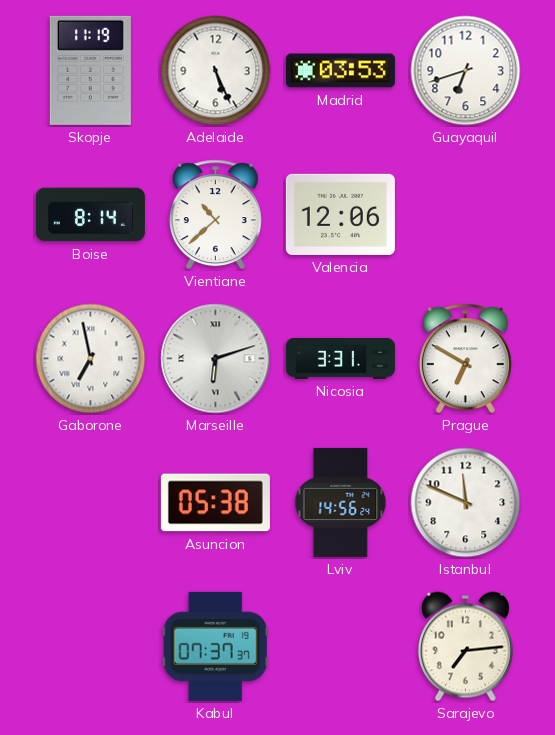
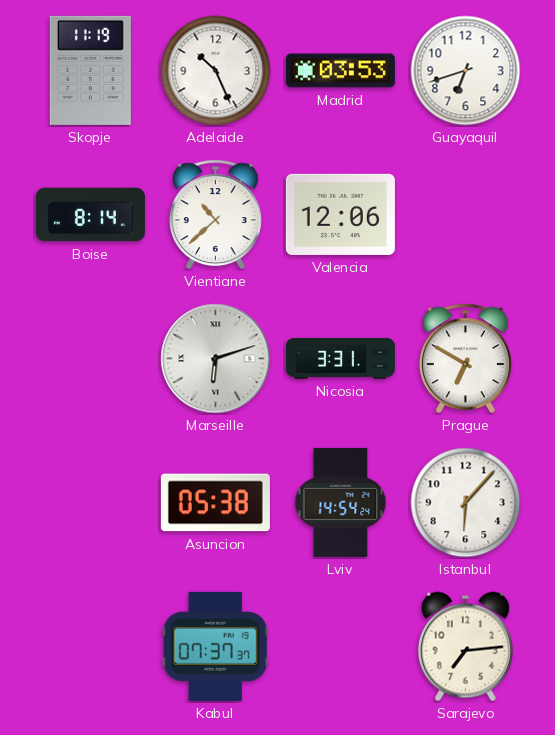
Adelaide: 5:26 -> 10:26
Gaborone: 6:58 -> none
Lviv: 14:56 -> 14:54
Istanbul: 11:49 -> 6:07
